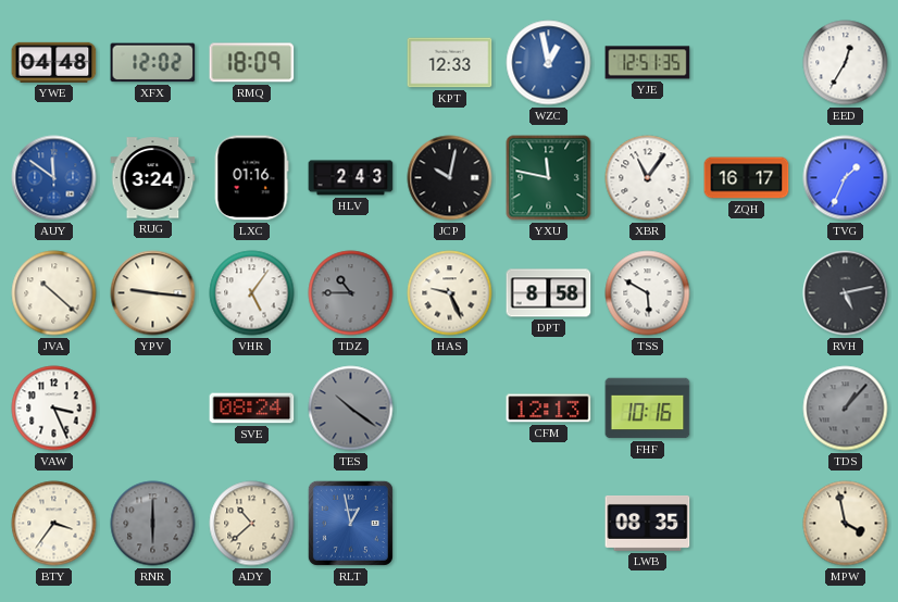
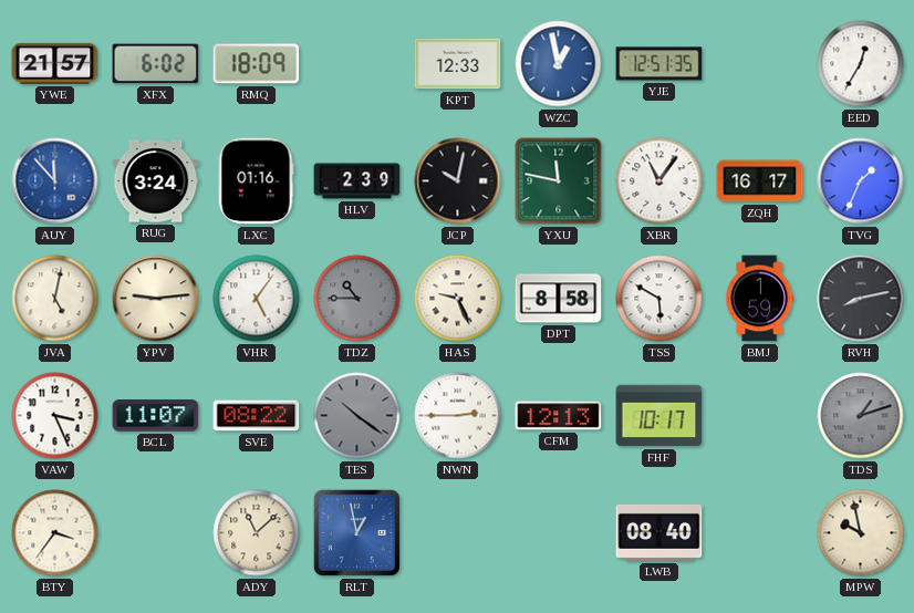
YWE: 04:48 -> 21:57
XFX: 12:02 -> 6:02
AUY: 11:51 -> 11:53
HLV: 2:43 -> 2:39
JVA: 10:22 -> 5:02
YPV: 9:16 -> 9:14
BMJ: none -> 1:59
RVH: 5:13 -> 8:13
BCL: none -> 11:07
SVE: 08:24 -> 08:22
NWN: none -> 2:45
FHF: 10:16 -> 10:17
TDS: 1:07 -> 1:12
RNR: 6:00 -> none
ADY: 10:38 -> 11:08
LWB: 08:35 -> 08:40
MPW: 3:58 -> 9:58
